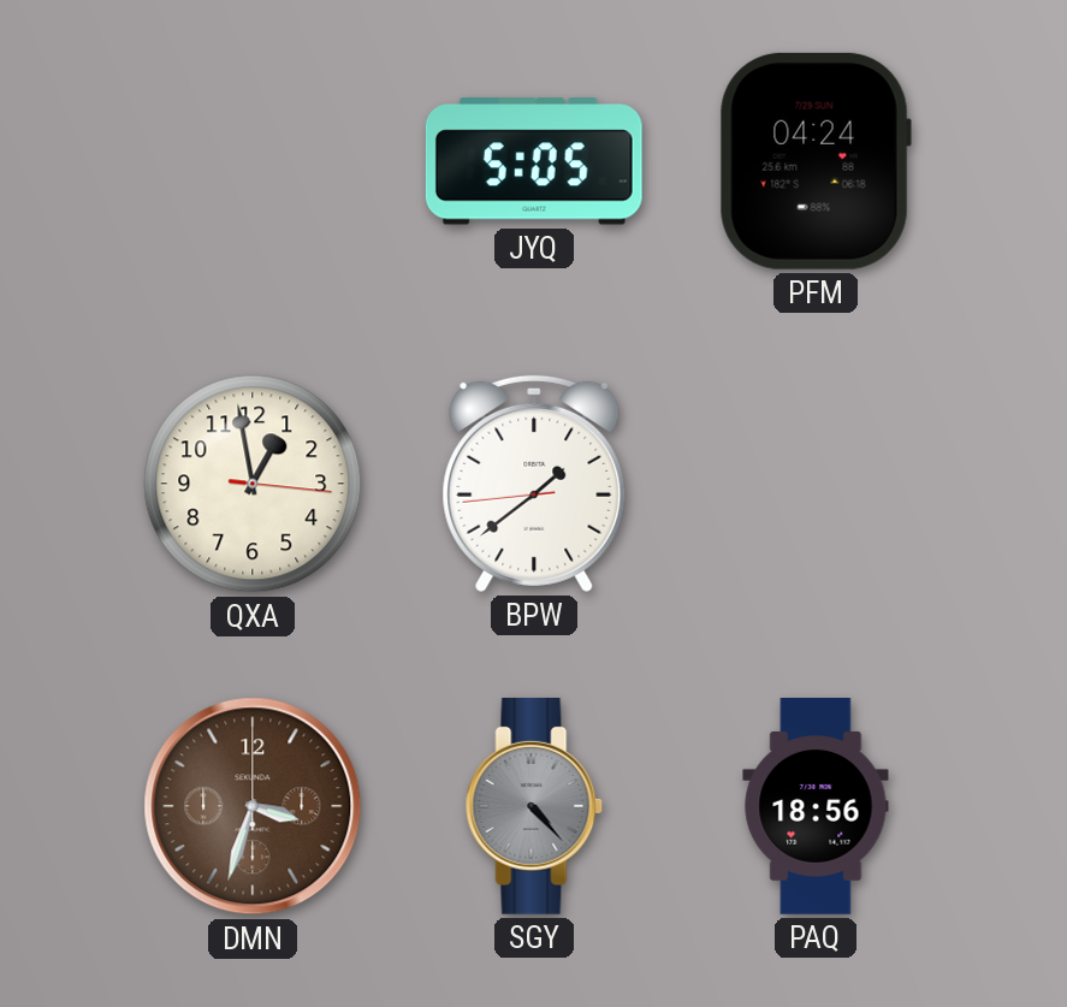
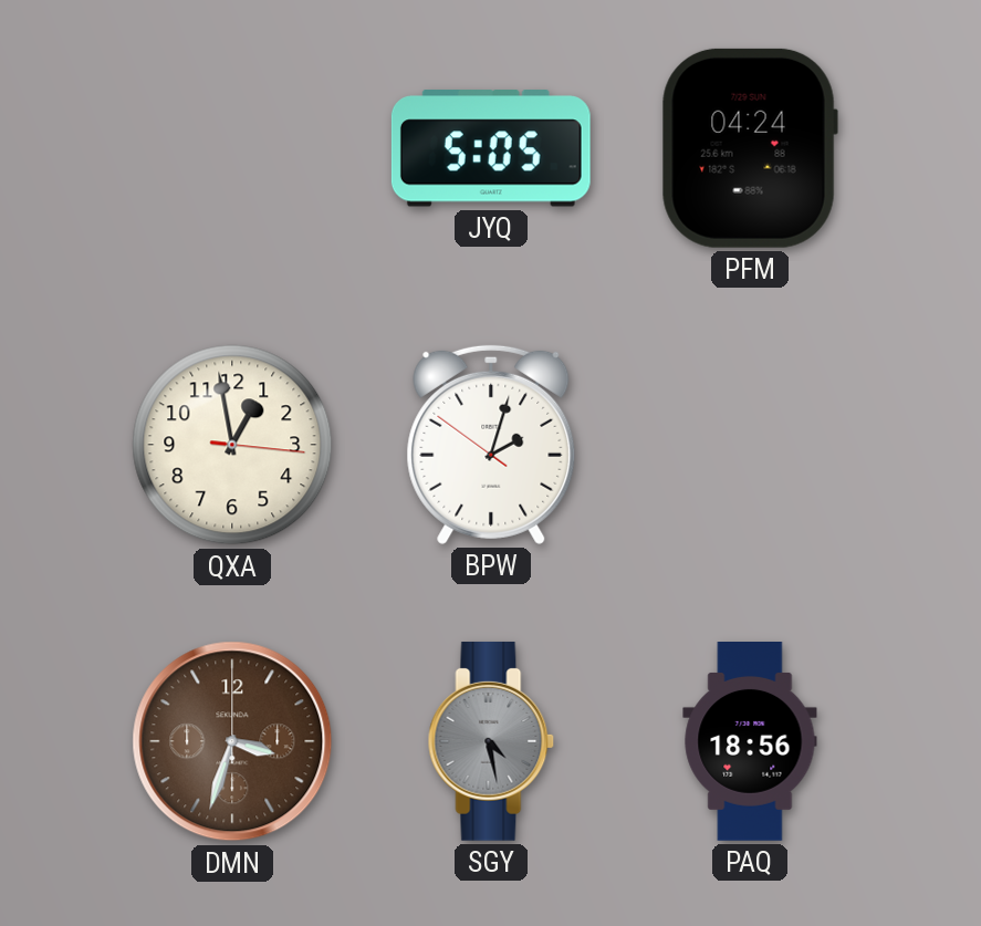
BPW: 1:38 -> 2:02
SGY: 4:23 -> 4:28
